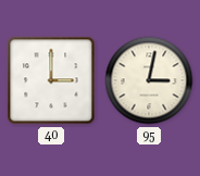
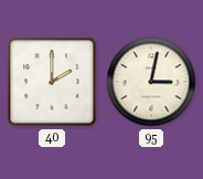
40: 3:00 -> 2:00
